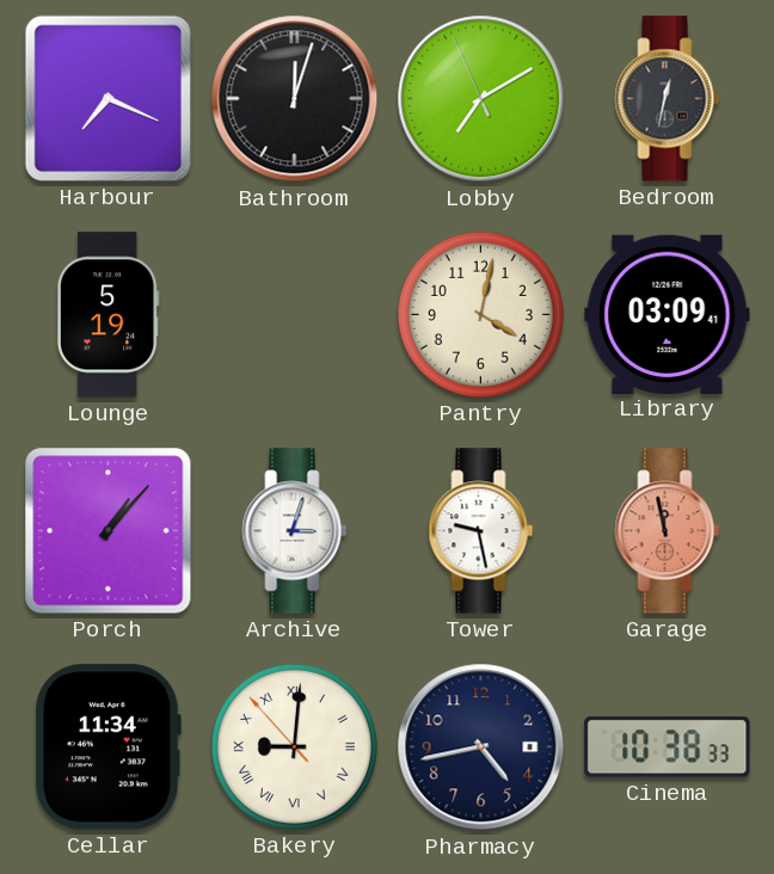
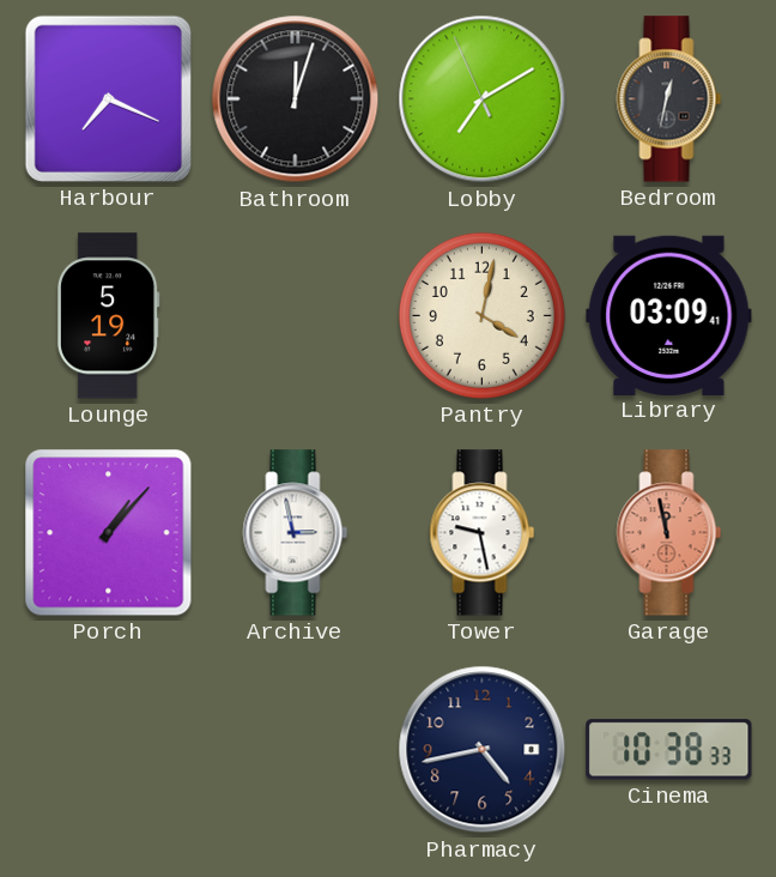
Archive: 3:03 -> 2:58
Cellar: 11:34 -> none
Bakery: 9:00 -> none
